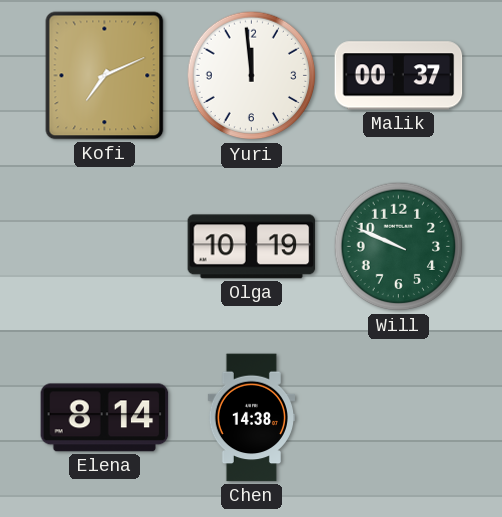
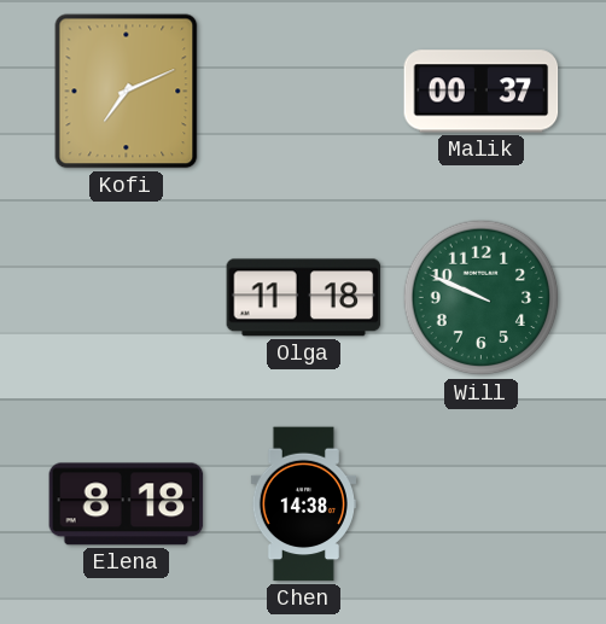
Yuri: 11:59 -> none
Olga: 10:19 -> 11:18
Elena: 8:14 -> 8:18
